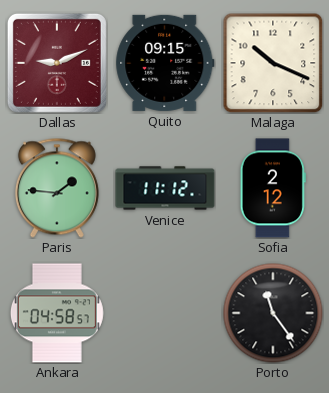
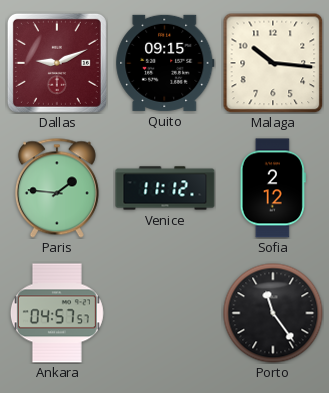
Malaga: 10:19 -> 10:16
Ankara: 04:58 -> 04:57
